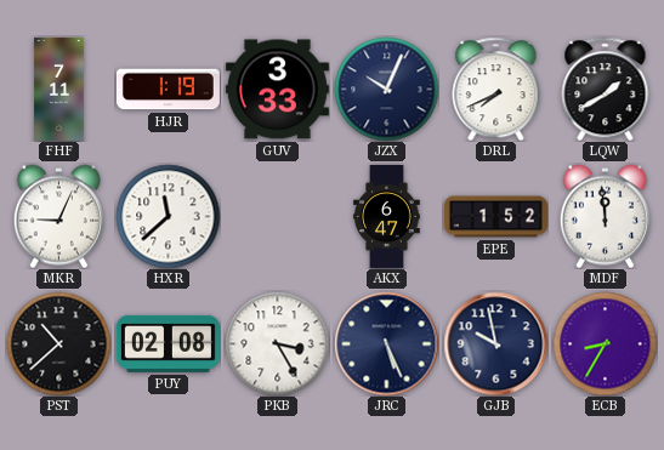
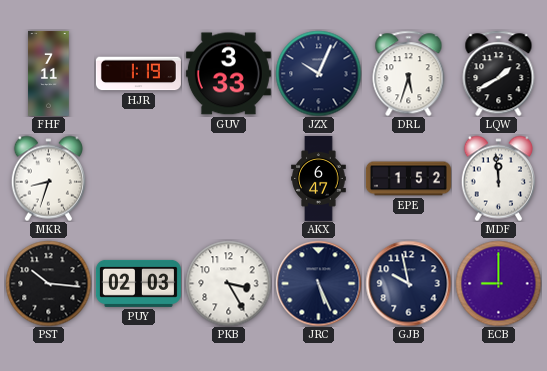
DRL: 7:41 -> 5:33
MKR: 9:04 -> 8:33
HXR: 11:38 -> none
PST: 10:38 -> 10:16
PUY: 02:08 -> 02:03
ECB: 8:35 -> 9:00
